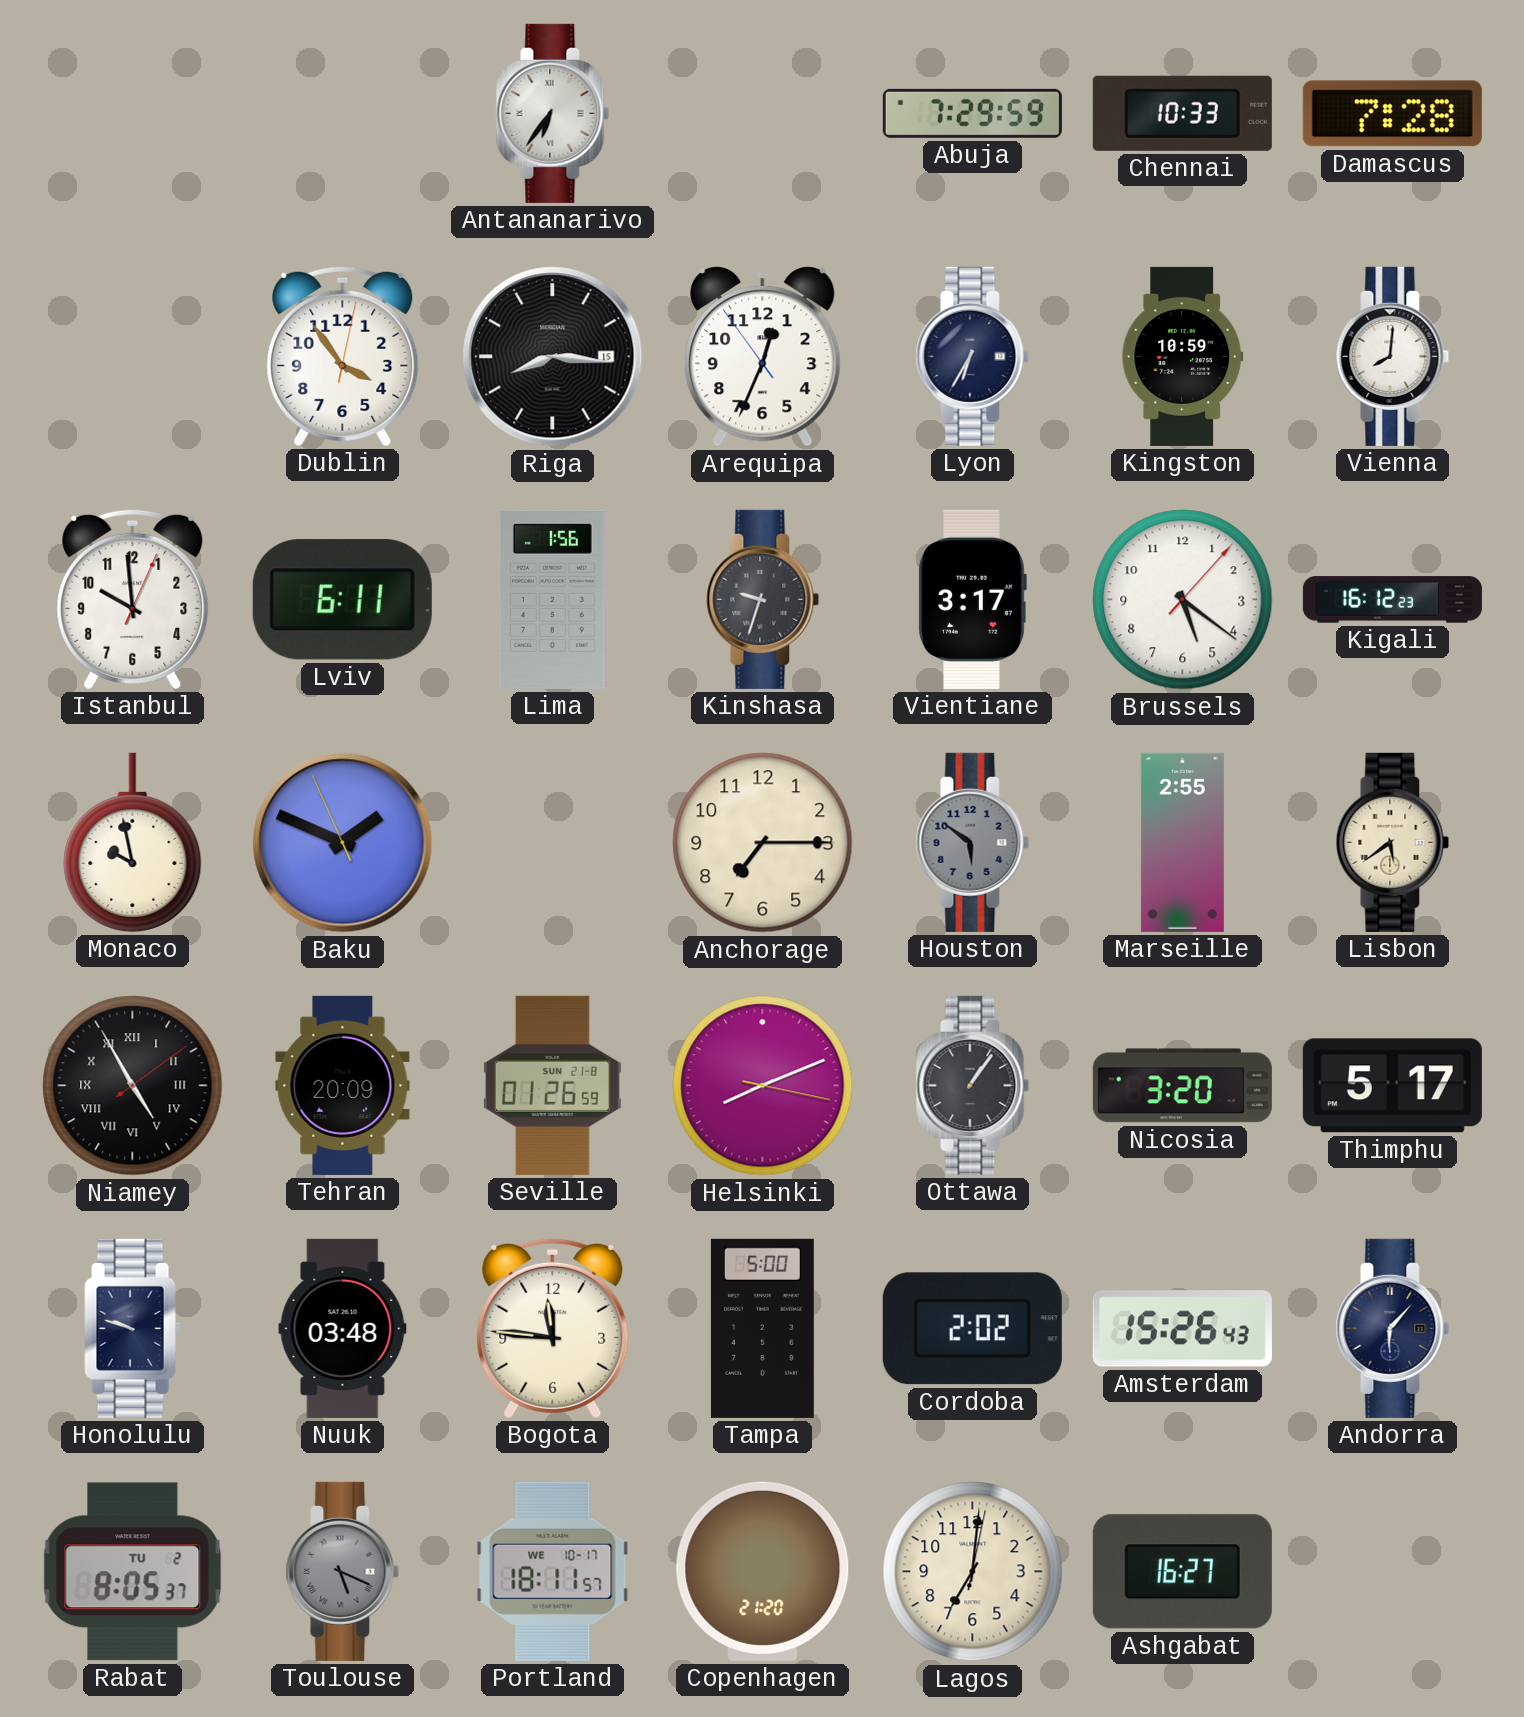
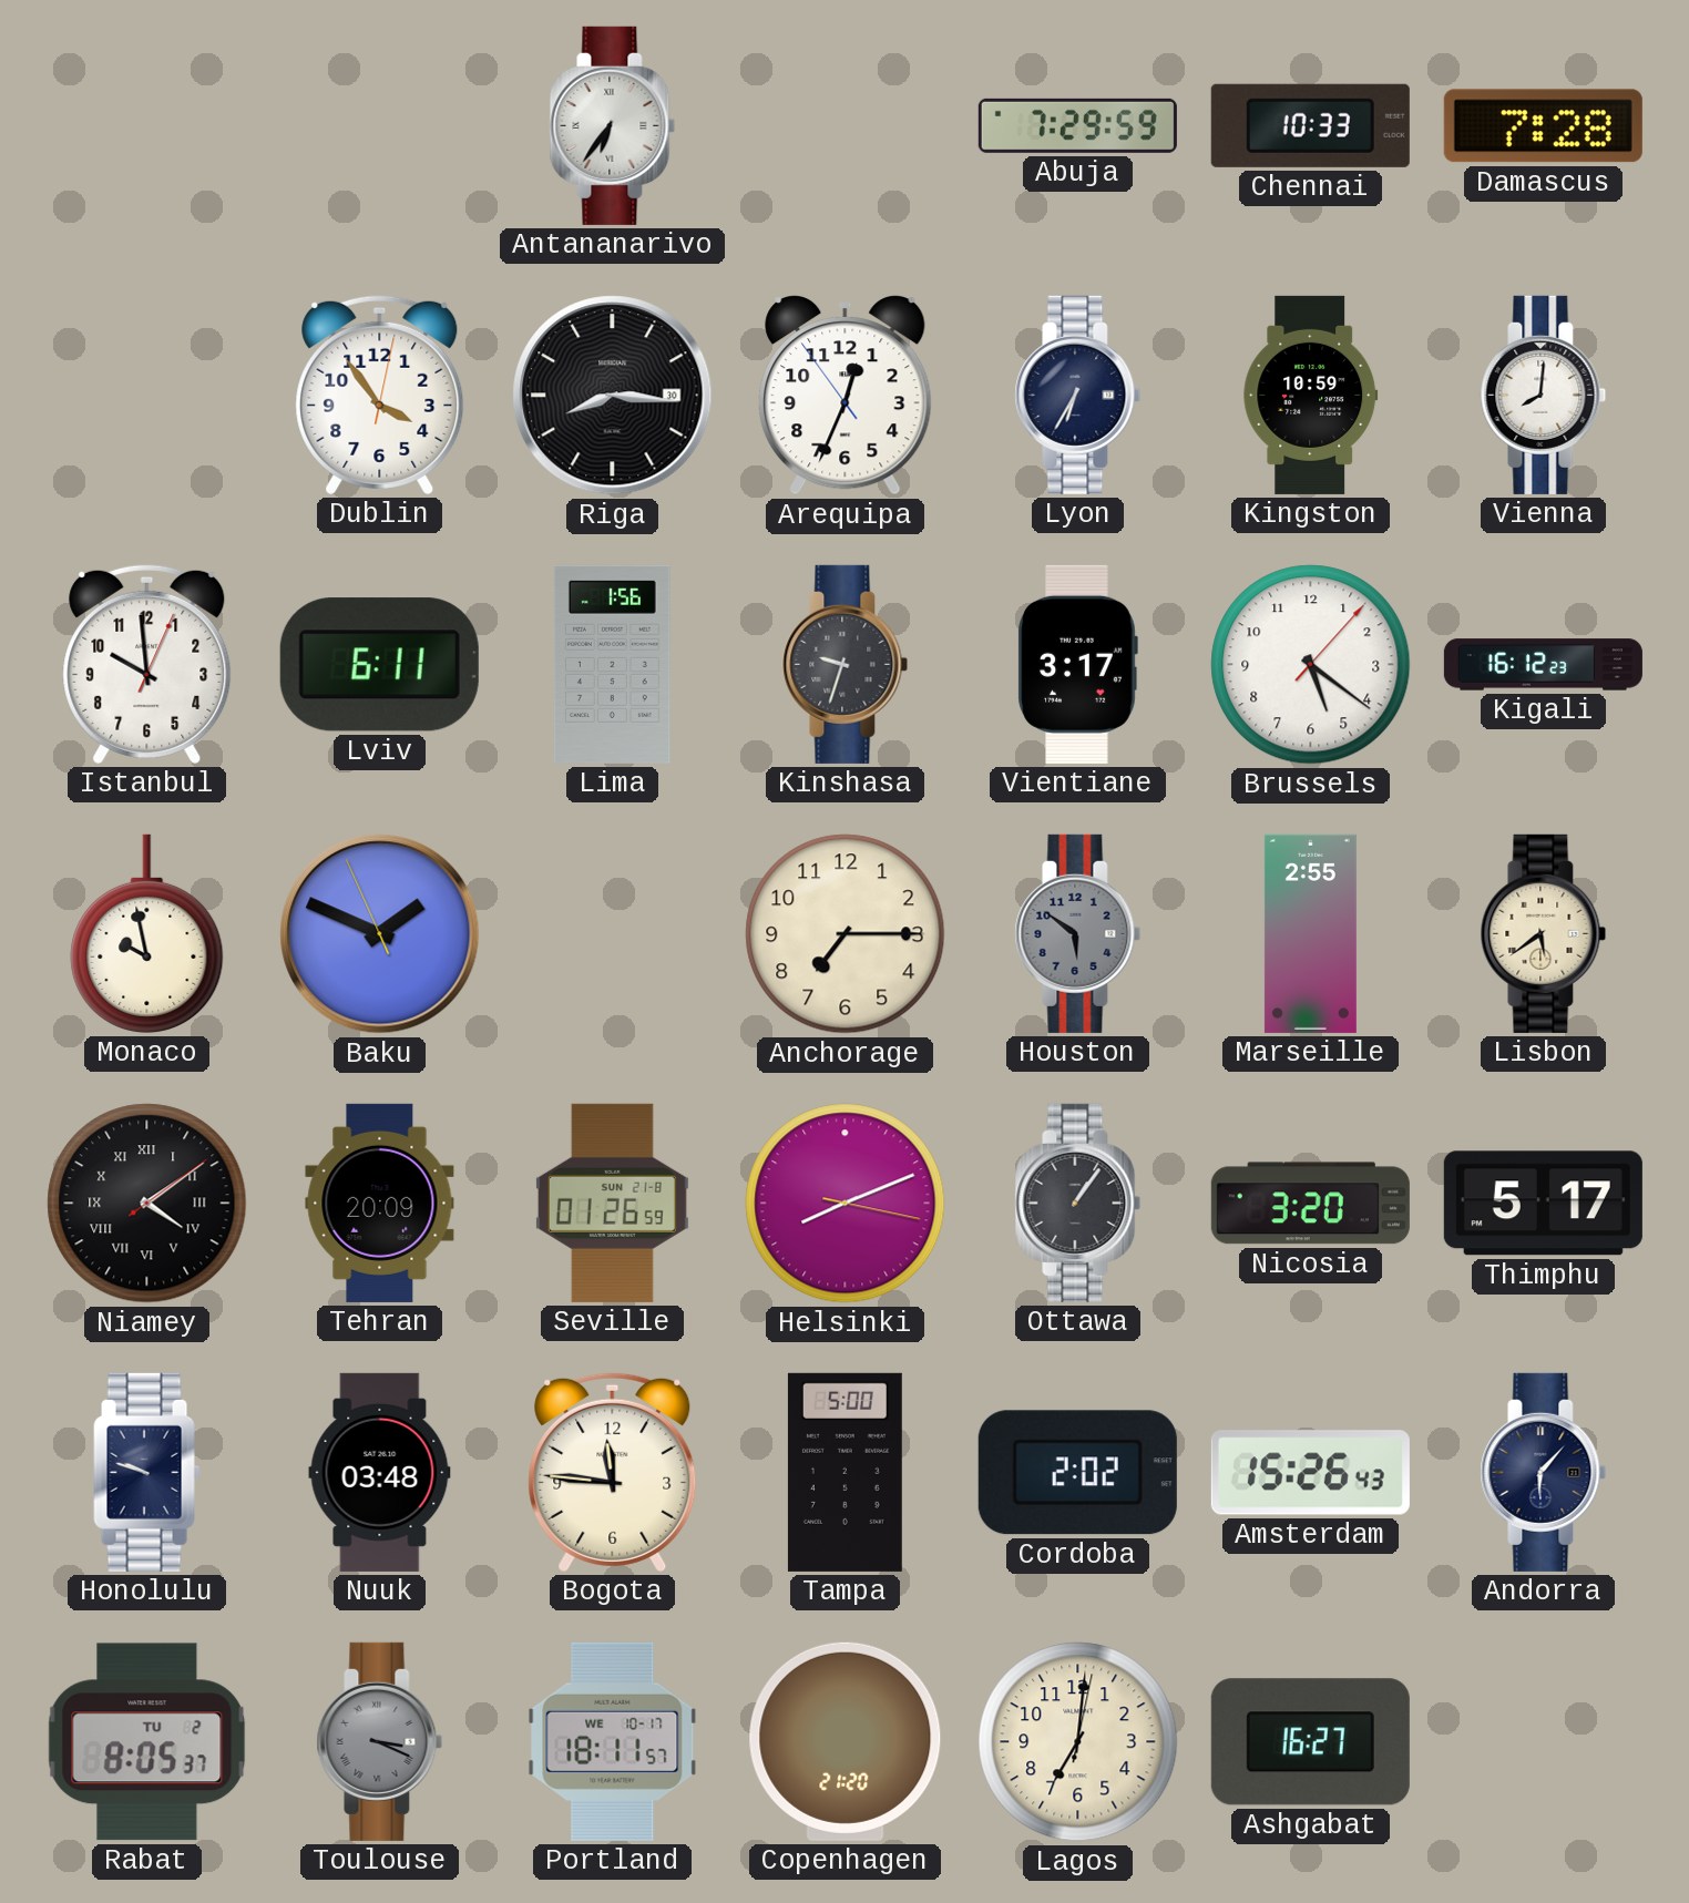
Riga date: 15 -> 30
Niamey: 4:55 -> 4:09
Toulouse: 5:19 -> 3:19
